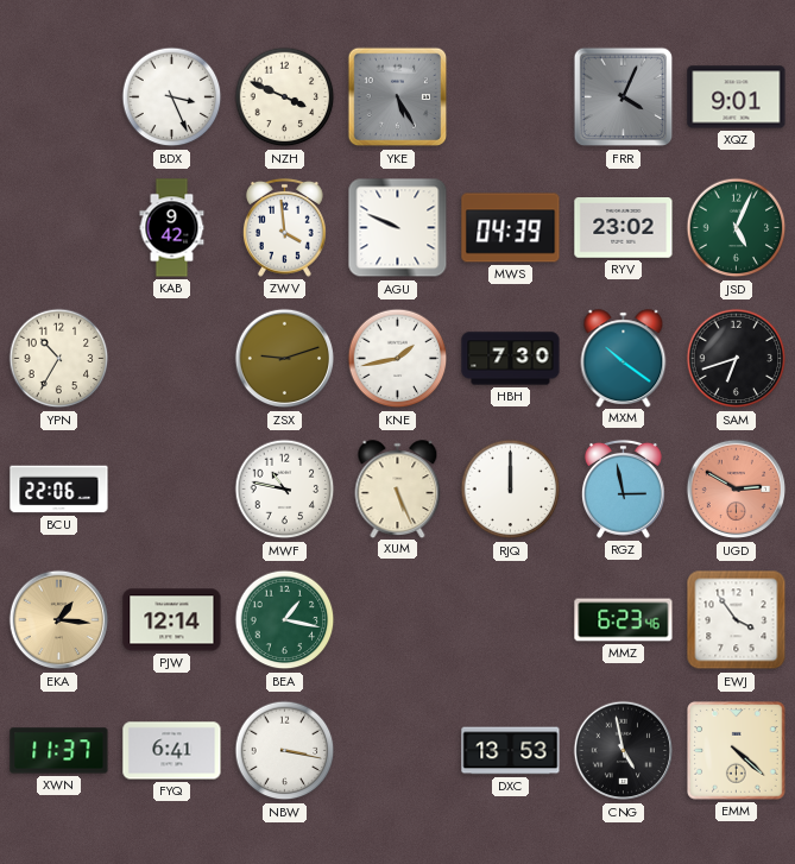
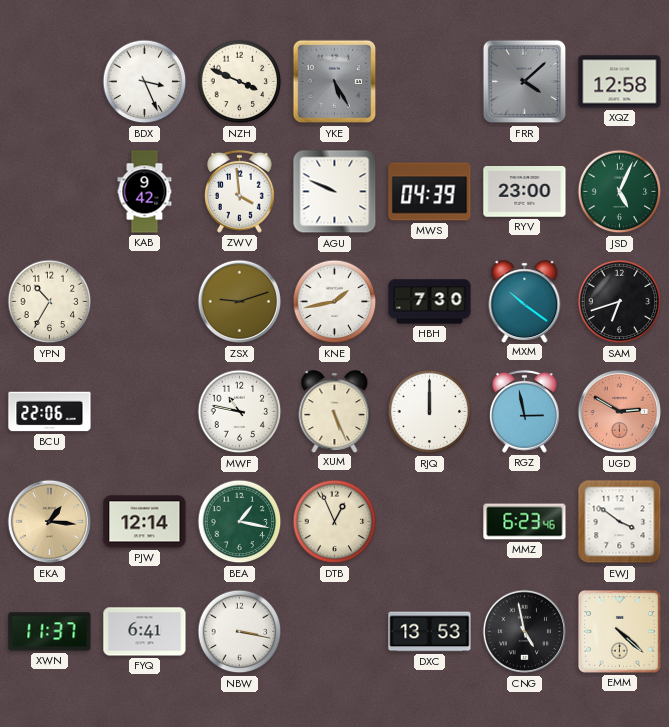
FRR: 4:04 -> 4:08
XQZ: 9:01 -> 12:58
RYV: 23:02 -> 23:00
DTB: none -> 12:56
EWJ: 3:54 -> 3:51
